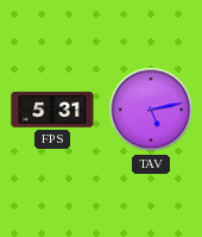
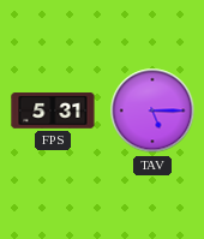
TAV: 5:13 -> 5:15
